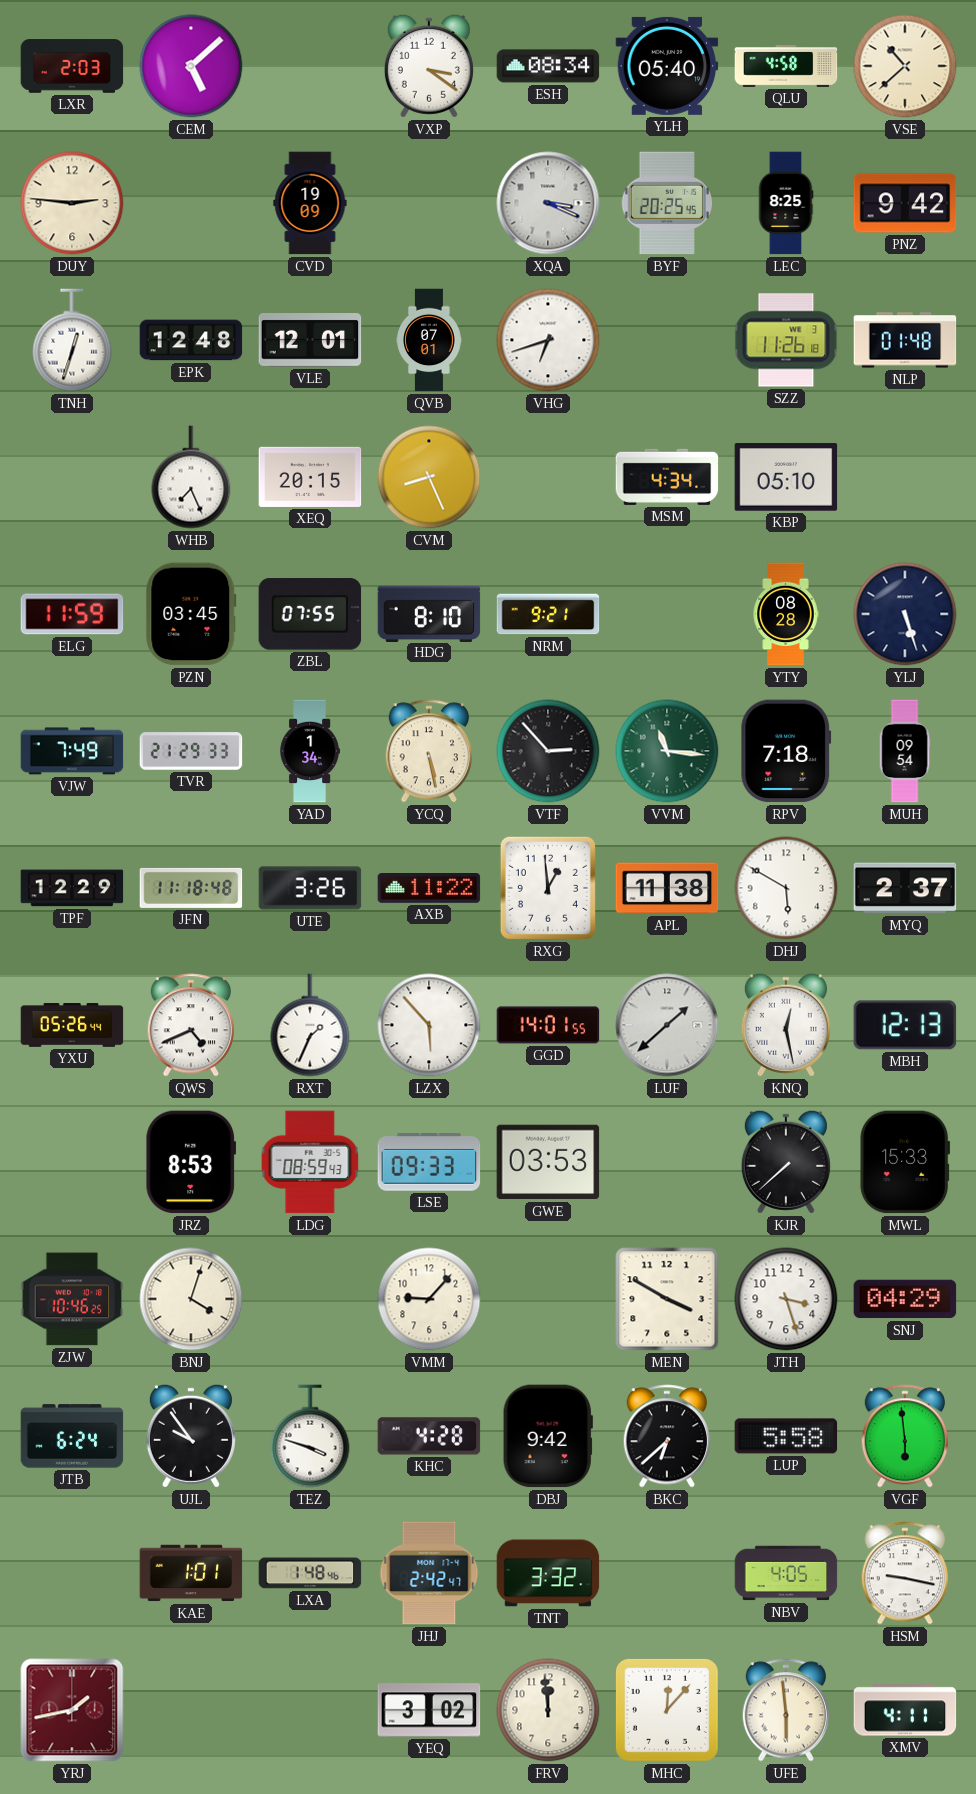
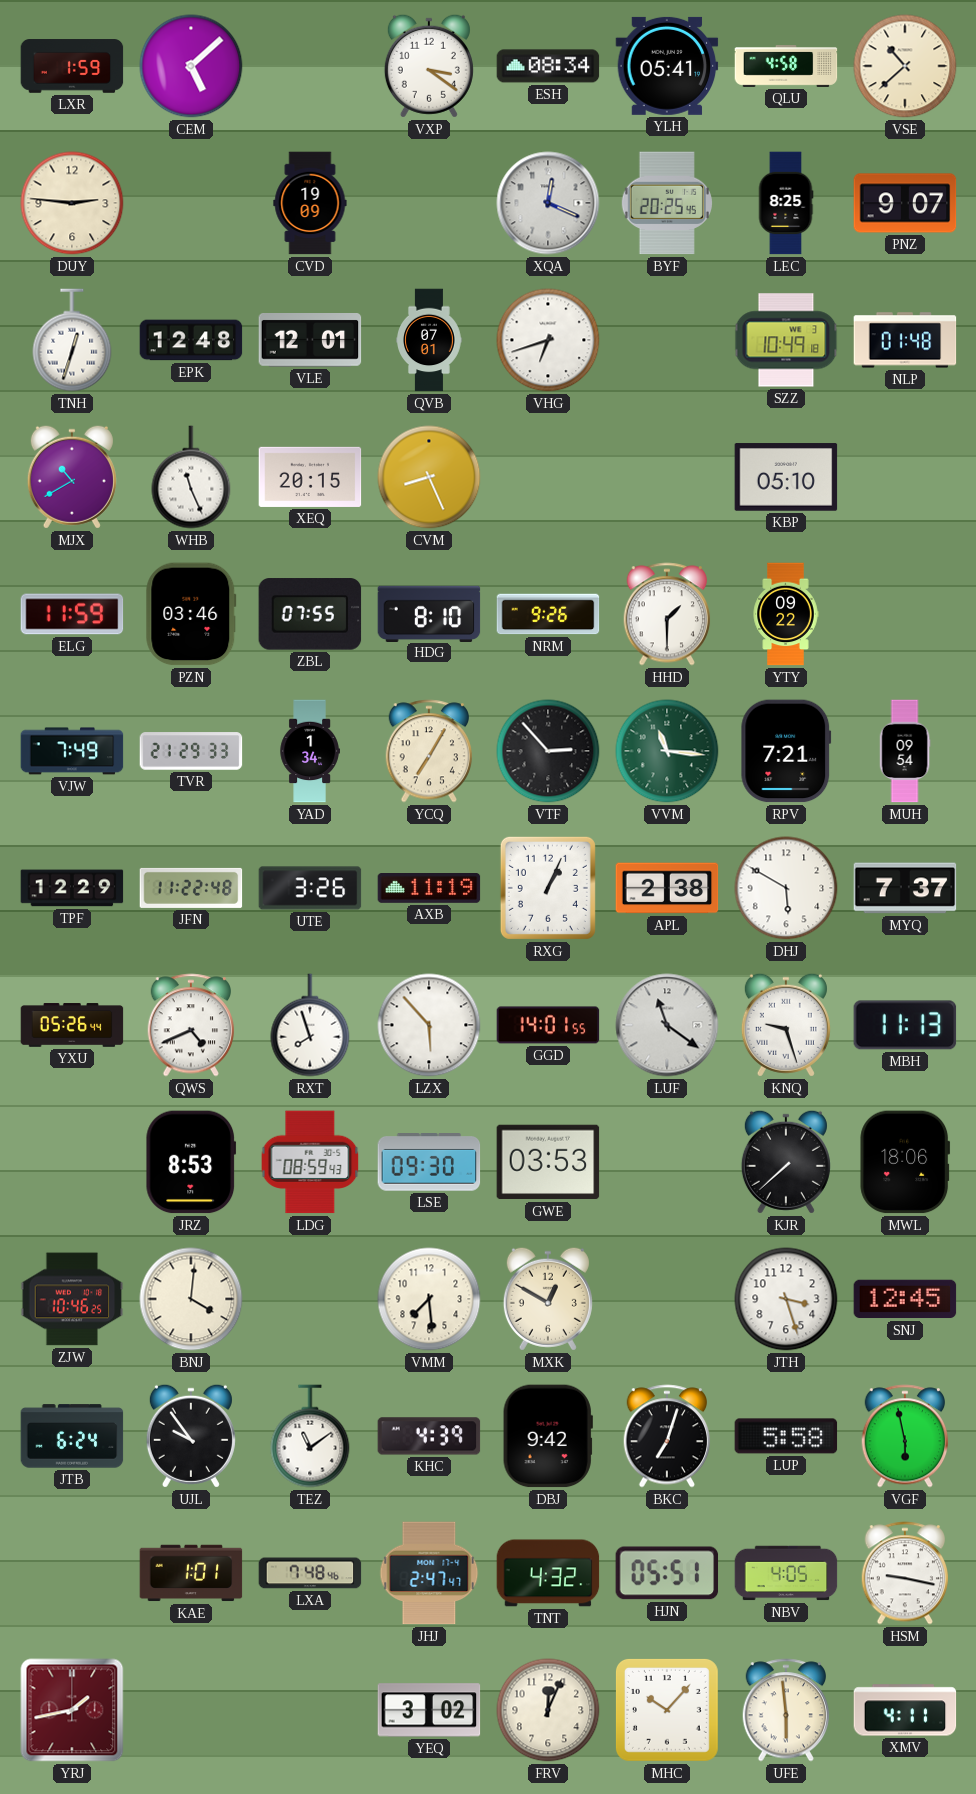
LXR: 2:03 -> 1:59
YLH: 05:40 -> 05:41
XQA: 3:19 -> 12:19
PNZ: 9:42 -> 9:07
SZZ: 11:26 -> 10:49
MJX: none -> 10:40
WHB: 7:26 -> 11:26
MSM: 4:34 -> none
PZN: 03:45 -> 03:46
NRM: 9:21 -> 9:26
HHD: none -> 1:30
YTY: 08:28 -> 09:22
YLJ: 5:27 -> none
YCQ: 5:28 -> 7:05
RPV: 7:18 -> 7:21
JFN: 11:18 -> 11:22
AXB: 11:22 -> 11:19
RXG: 12:59 -> 1:04
APL: 11:38 -> 2:38
MYQ: 2:37 -> 7:37
RXT: 1:34 -> 7:57
LUF: 1:38 -> 11:21
KNQ: 12:28 -> 9:27
MBH: 12:13 -> 11:13
LSE: 09:33 -> 09:30
MWL: 15:33 -> 18:06
BNJ: 4:03 -> 4:01
VMM: 9:07 -> 7:29
MXK: none -> 12:50
MEN: 3:50 -> none
SNJ: 04:29 -> 12:45
TEZ: 3:48 -> 11:09
KHC: 4:28 -> 4:39
BKC: 6:38 -> 7:03
VGF: 5:59 -> 5:58
LXA: 1:48 -> 7:48
JHJ: 2:42 -> 2:47
TNT: 3:32 -> 4:32
HJN: none -> 05:51
FRV: 11:59 -> 12:04
MHC: 12:07 -> 10:07
